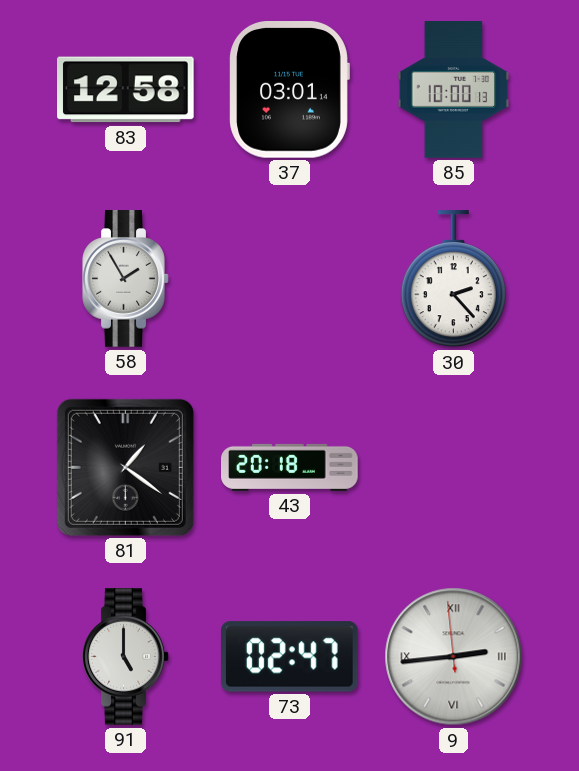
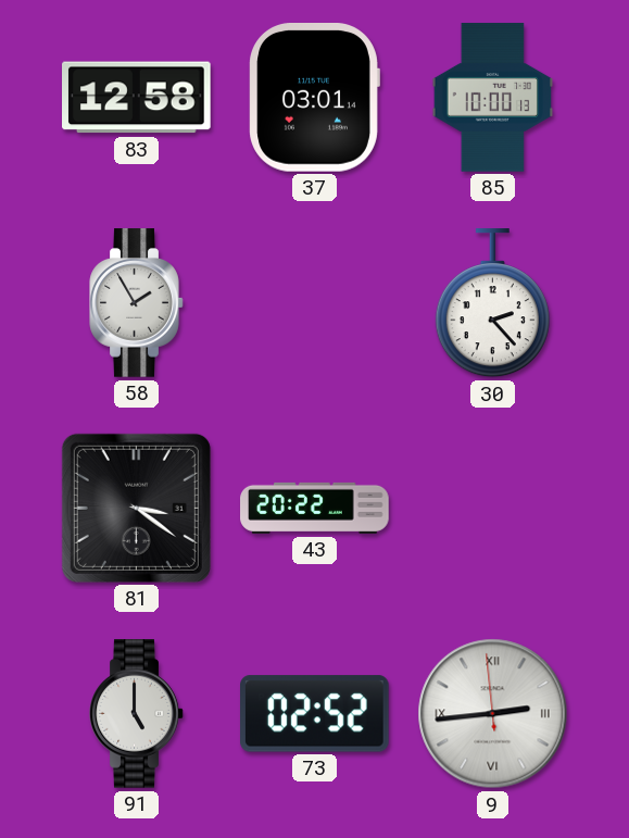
81: 1:21 -> 3:21
43: 20:18 -> 20:22
73: 02:47 -> 02:52
